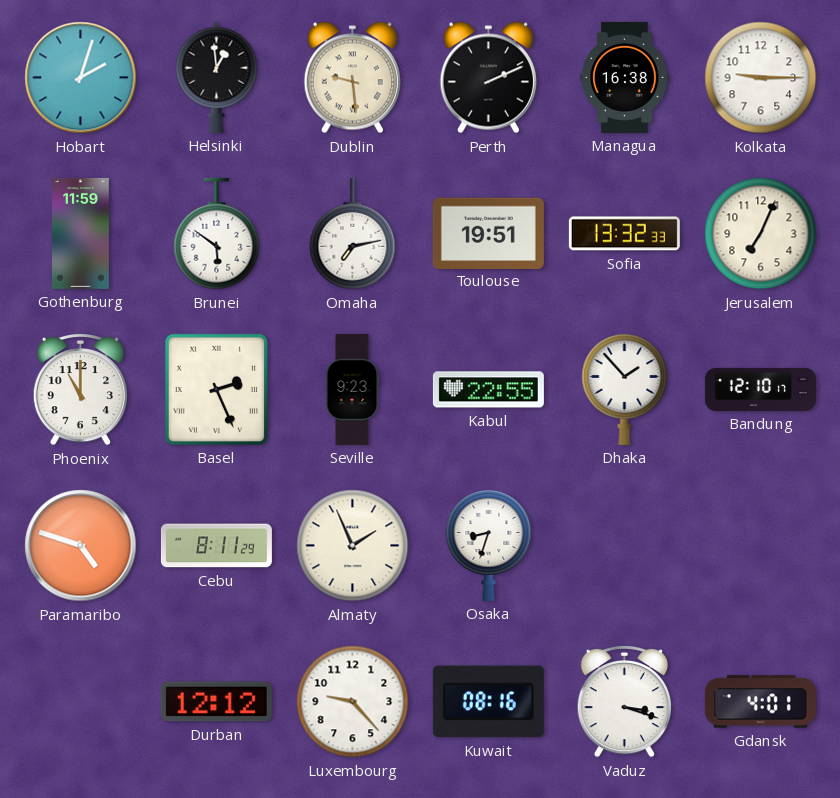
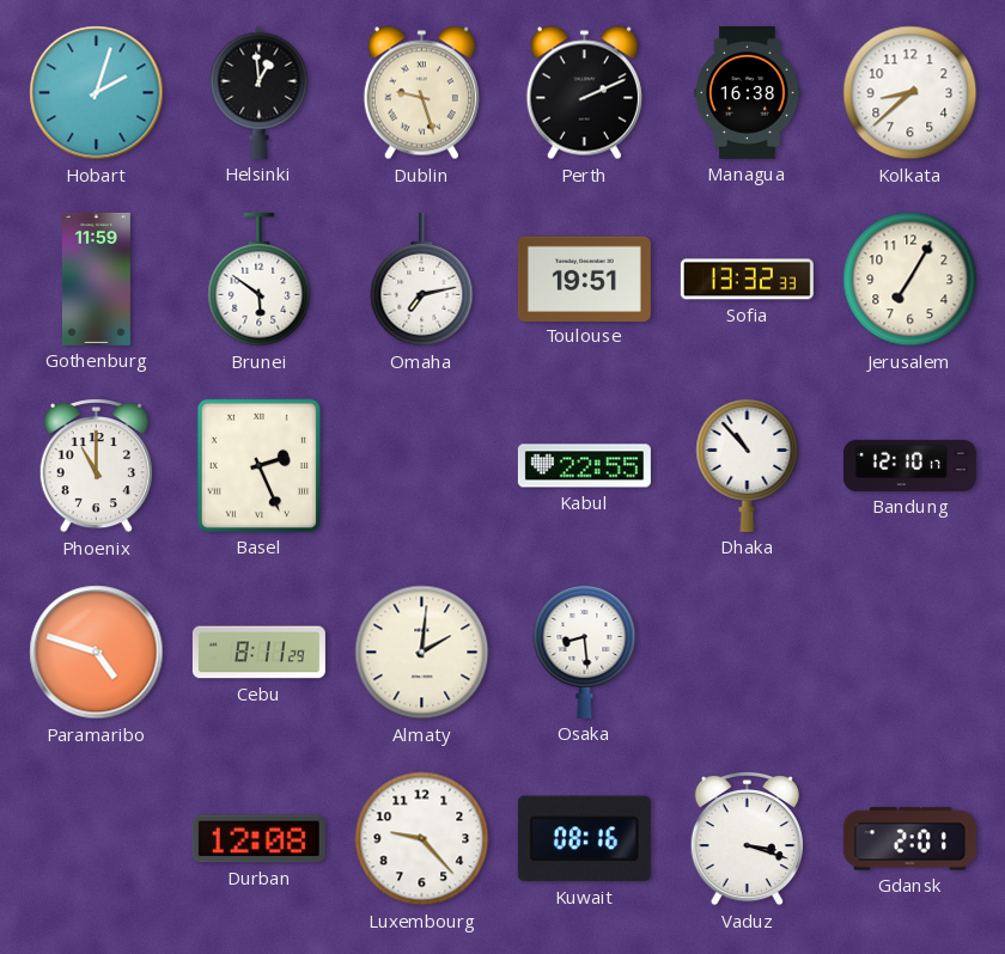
Dublin: 9:29 -> 9:27
Kolkata: 9:15 -> 8:38
Jerusalem: 7:04 -> 7:05
Seville: 9:23 -> none
Dhaka: 1:53 -> 10:53
Almaty: 1:56 -> 2:01
Osaka: 8:33 -> 8:29
Durban: 12:12 -> 12:08
Gdansk: 4:01 -> 2:01
